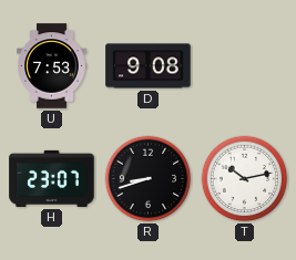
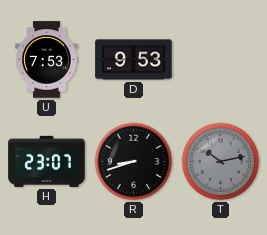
D: 9:08 -> 9:53
T dial: white -> grey
